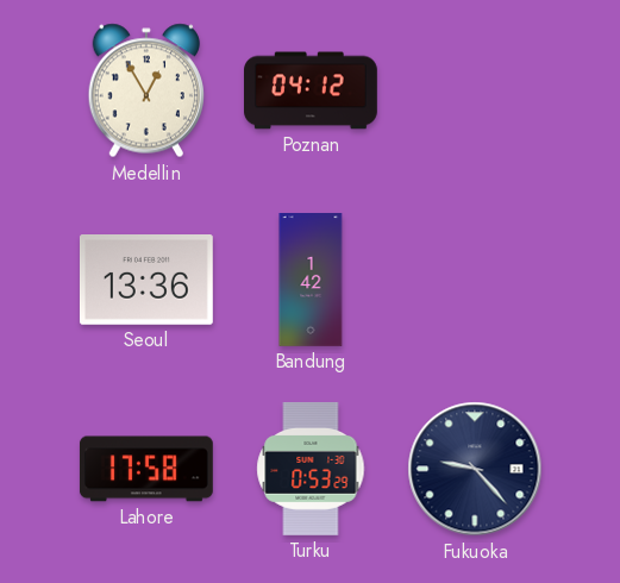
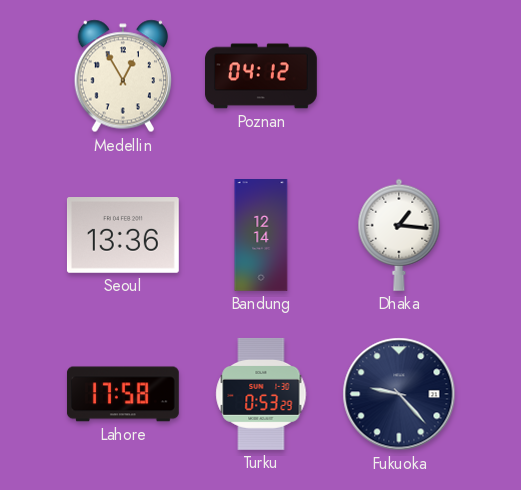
Bandung: 1:42 -> 12:14
Dhaka: none -> 1:16
